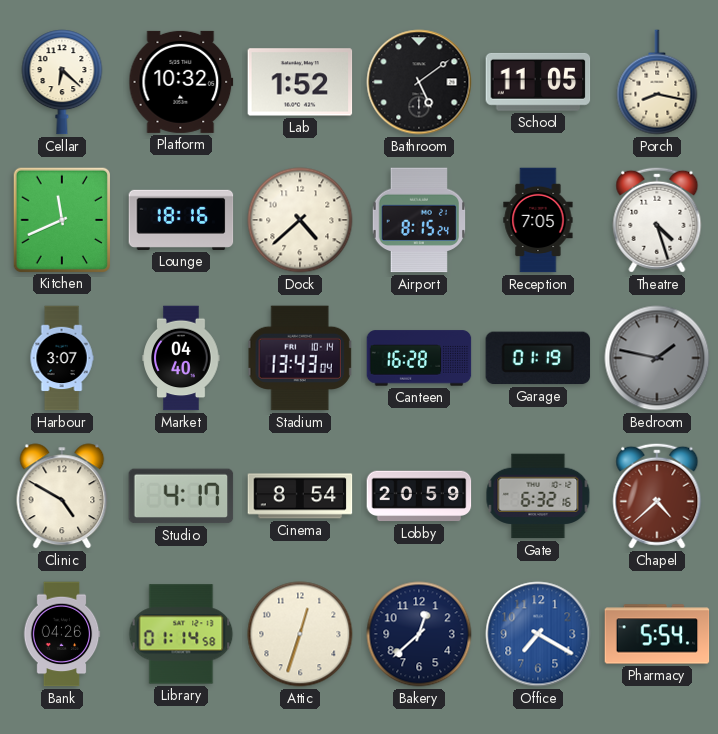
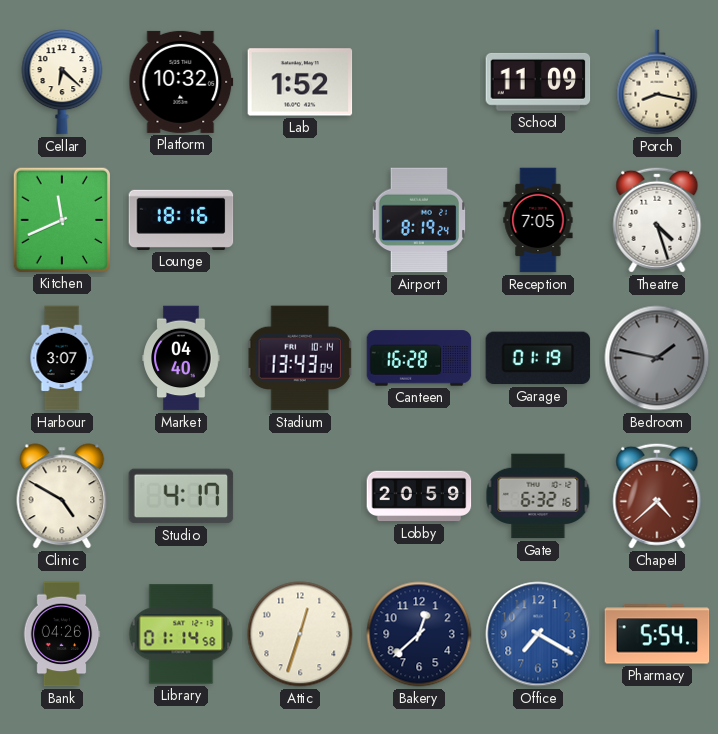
Bathroom: 5:09 -> none
School: 11:05 -> 11:09
Dock: 4:38 -> none
Airport: 8:15 -> 8:19
Cinema: 8:54 -> none
